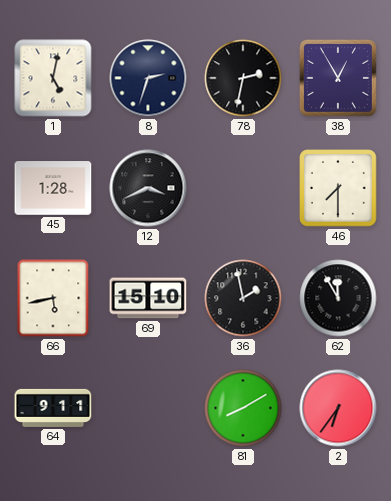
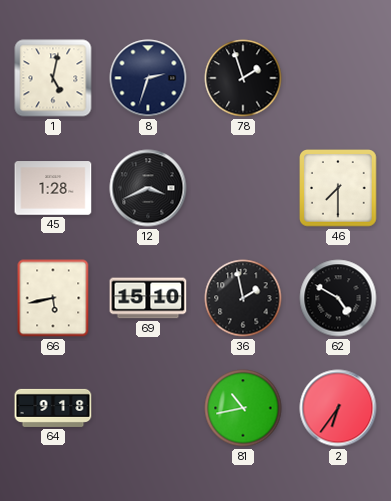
78: 2:32 -> 1:57
38: 12:55 -> none
62: 11:55 -> 4:50
64: 9:11 -> 9:18
81: 8:10 -> 10:43
